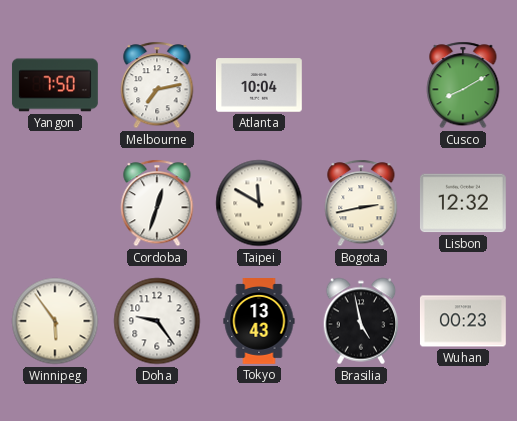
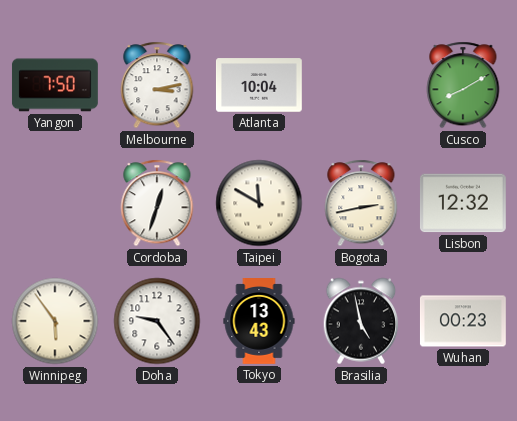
Melbourne: 7:13 -> 3:13
